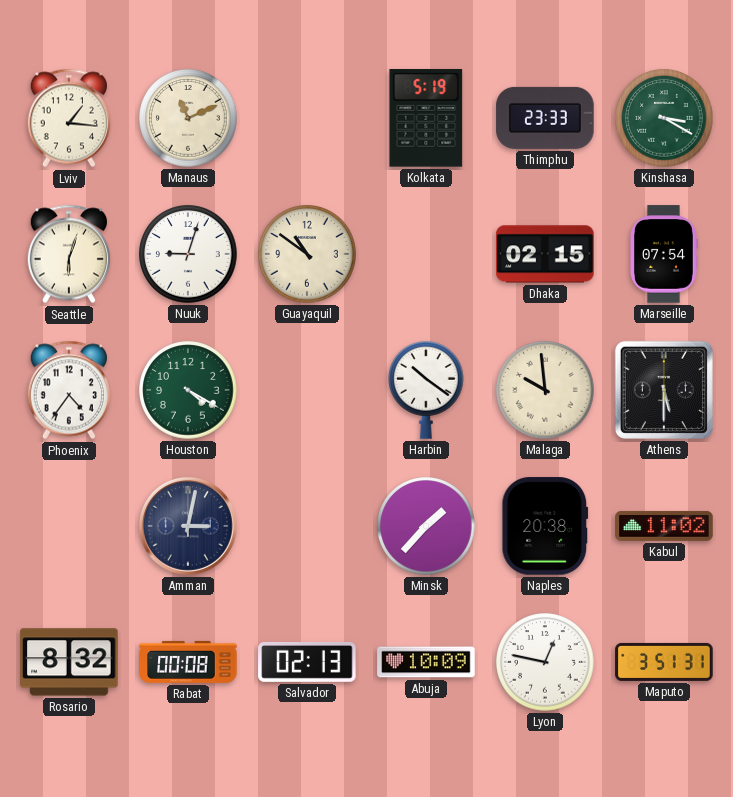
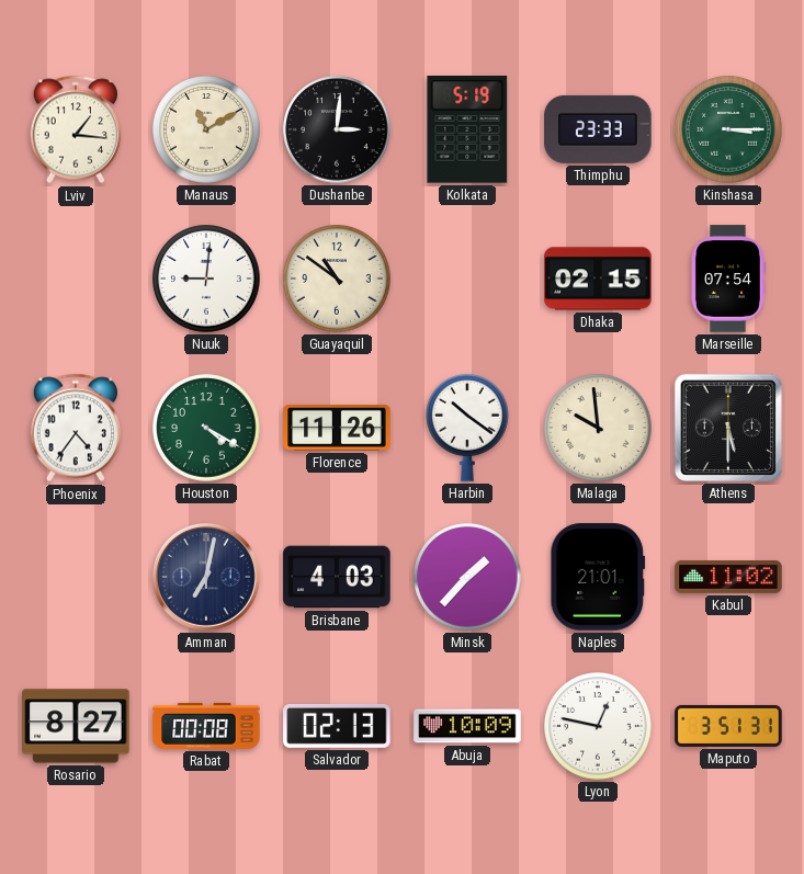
Manaus: 11:11 -> 11:10
Dushanbe: none -> 3:01
Kinshasa: 3:20 -> 3:15
Seattle: 6:03 -> none
Nuuk: 9:03 -> 9:01
Florence: none -> 11:26
Amman: 3:02 -> 7:02
Brisbane: none -> 4:03
Naples: 20:38 -> 21:01
Rosario: 8:32 -> 8:27
